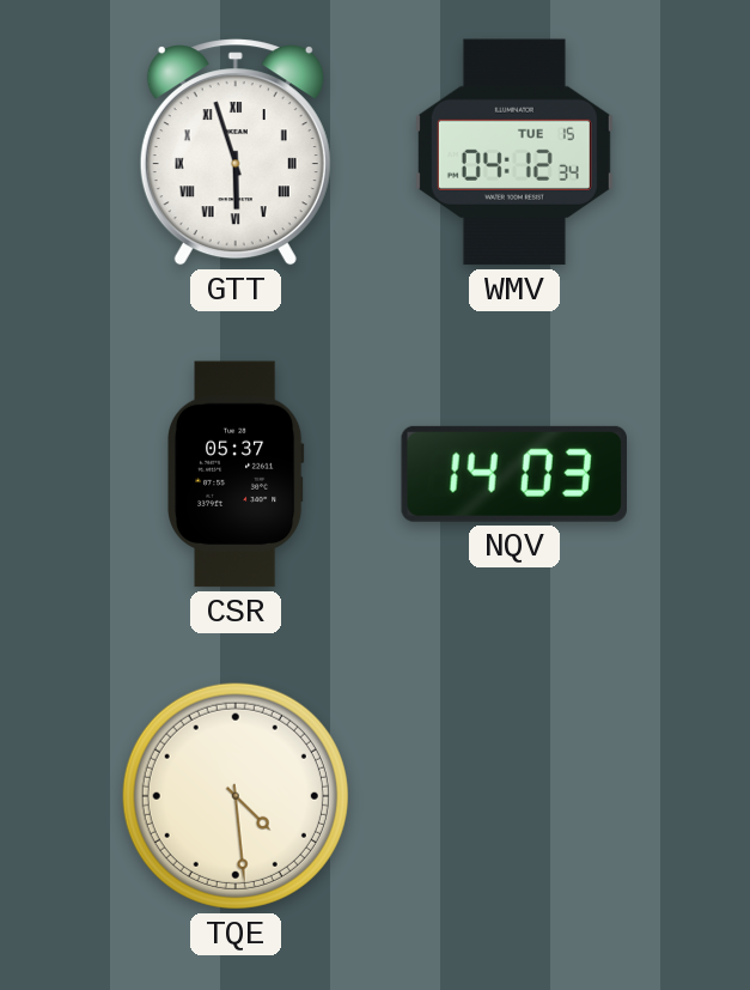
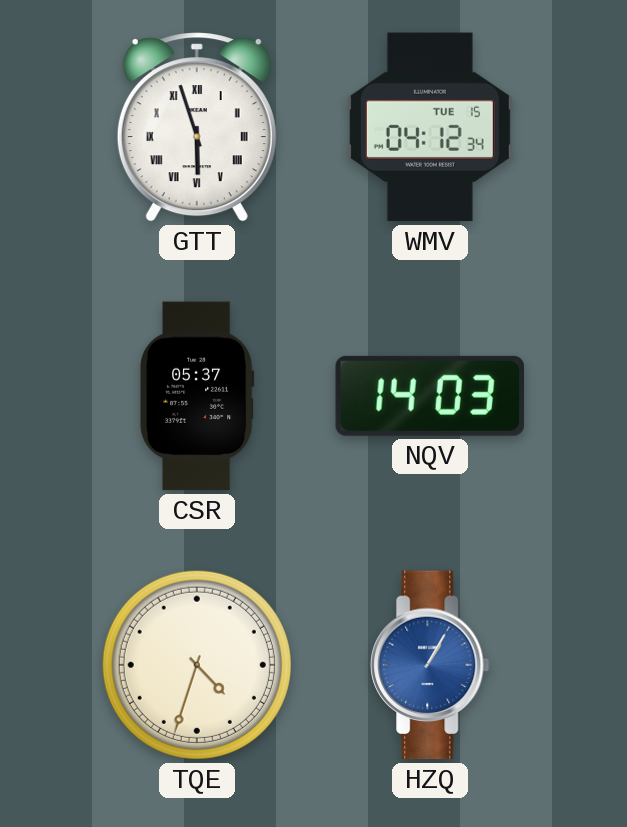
TQE: 4:29 -> 4:33
HZQ: none -> 1:05
